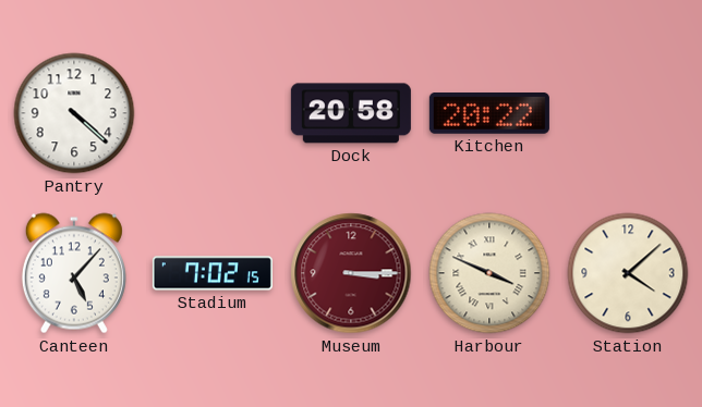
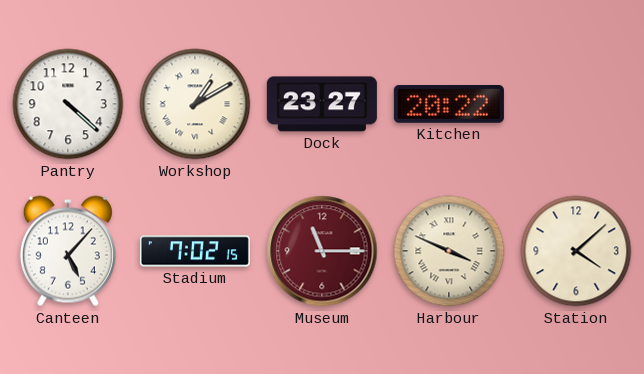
Workshop: none -> 1:10
Dock: 20:58 -> 23:27
Museum: 3:15 -> 11:15
